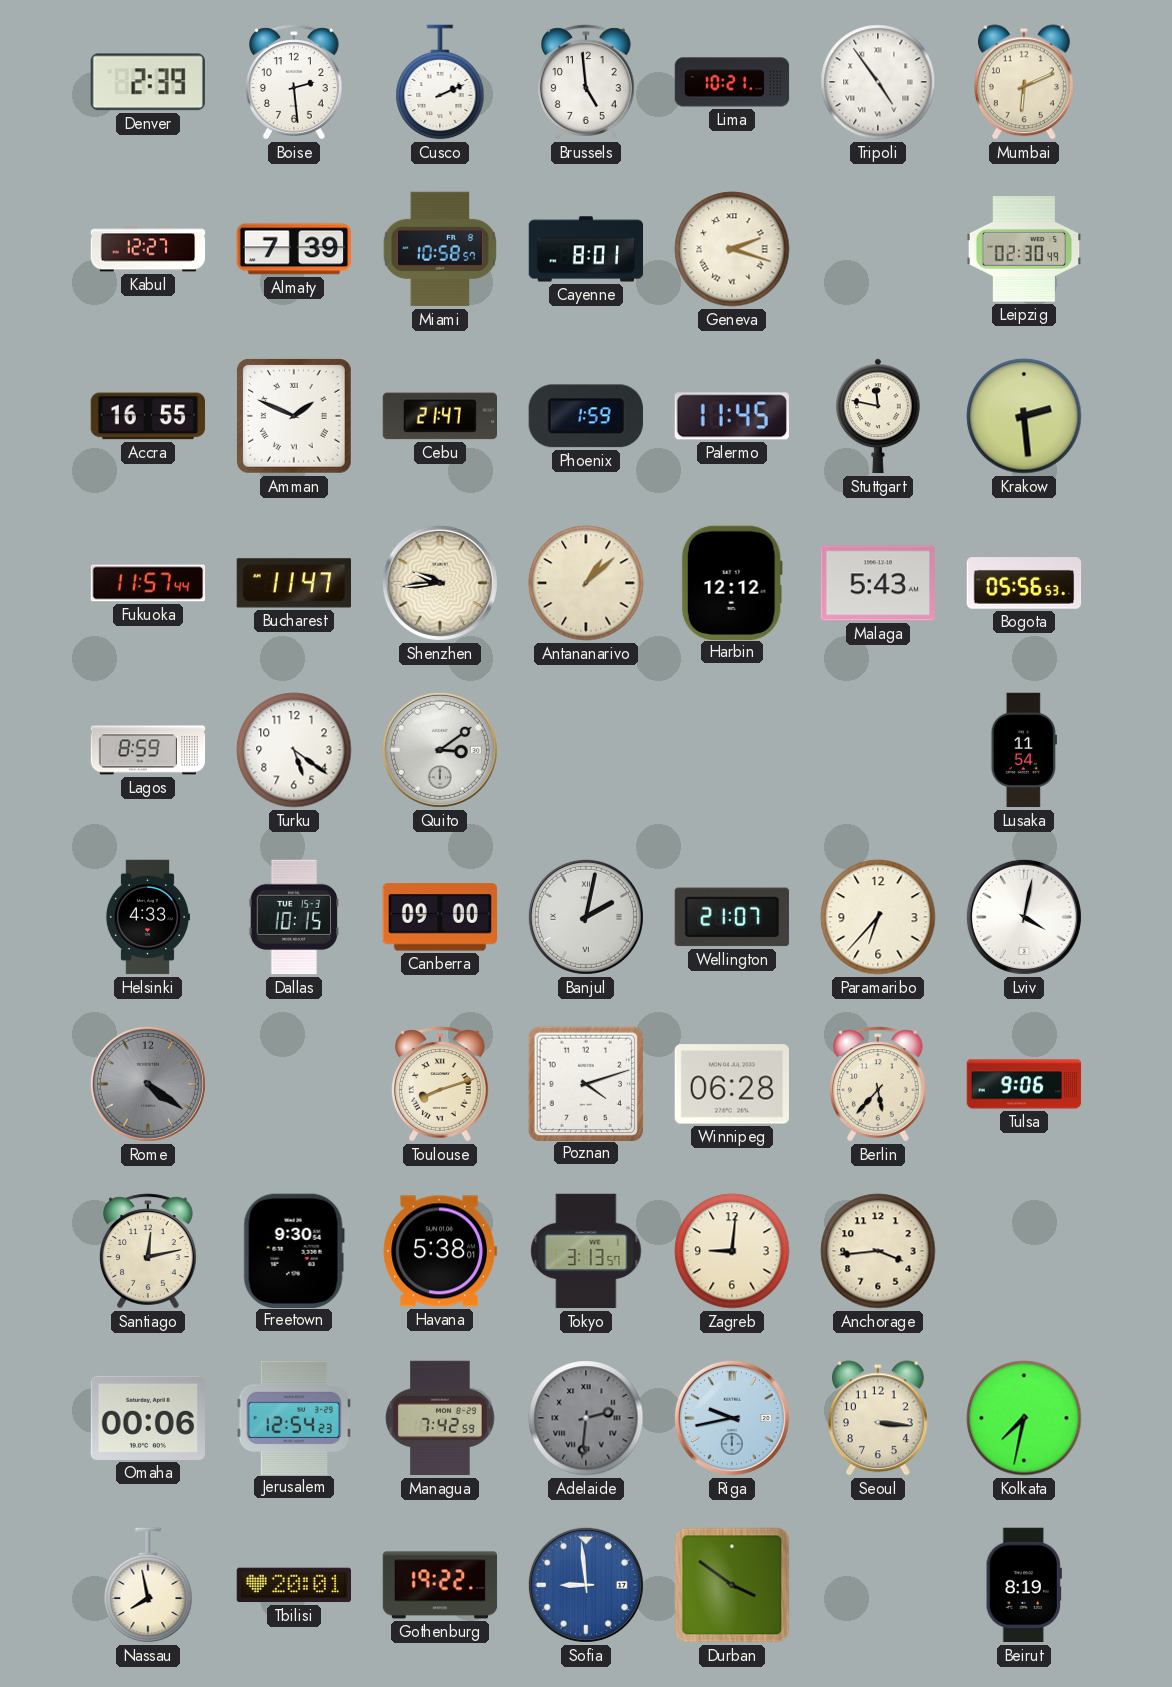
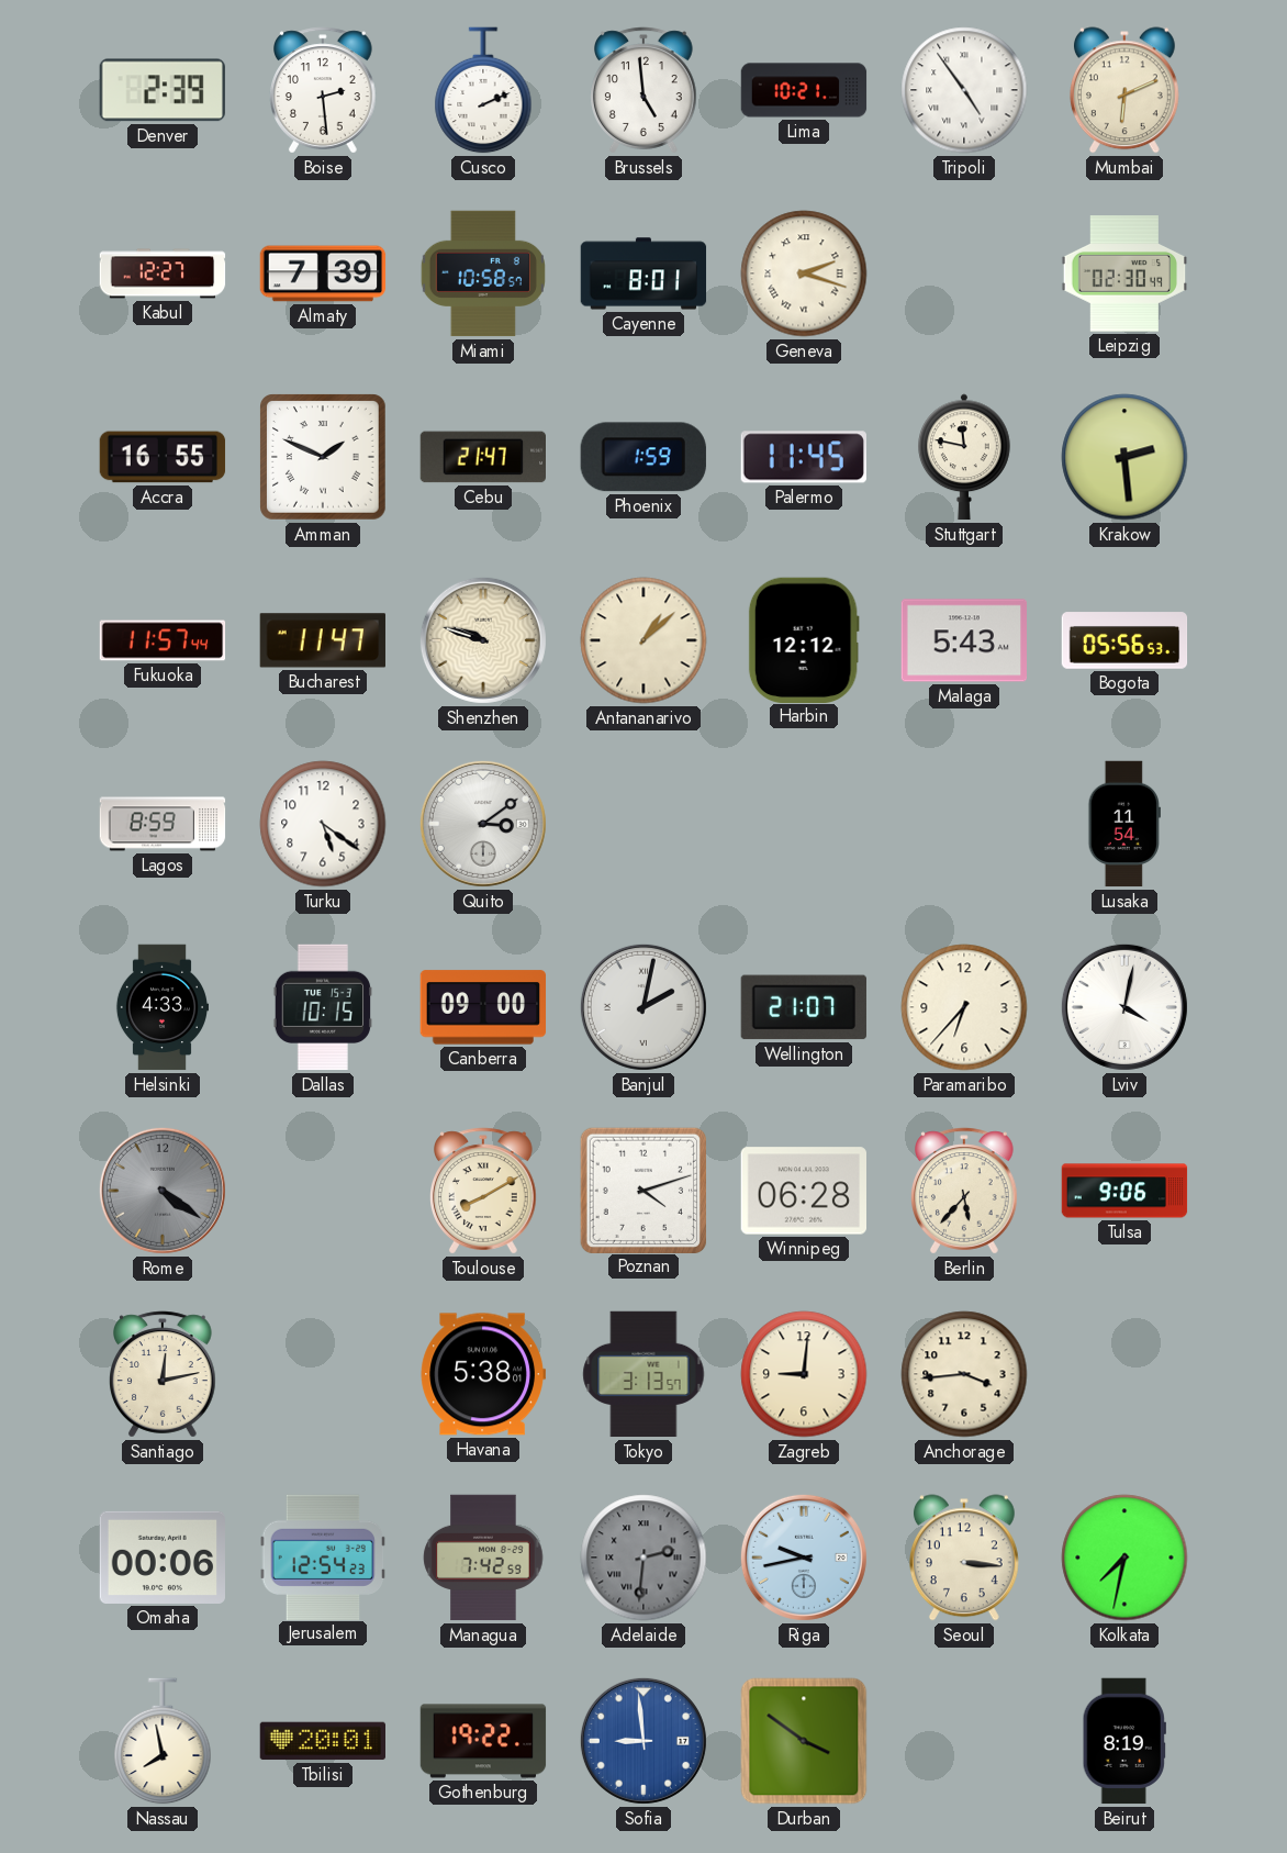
Shenzhen: 9:44 -> 9:48
Toulouse: 8:12 -> 8:10
Freetown: 9:30 -> none
